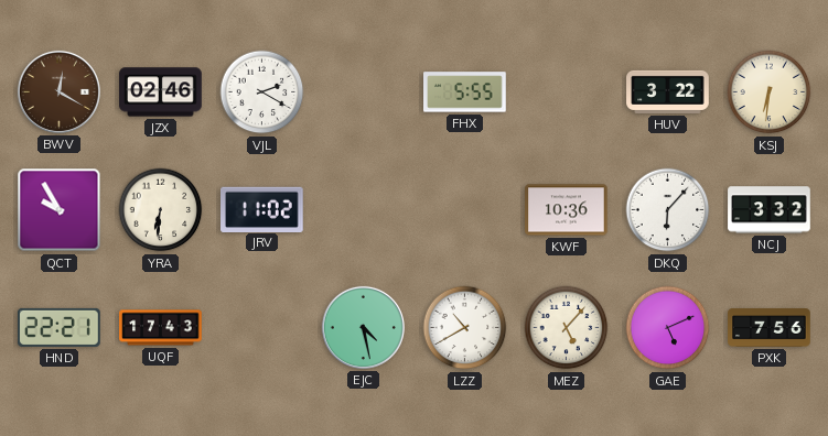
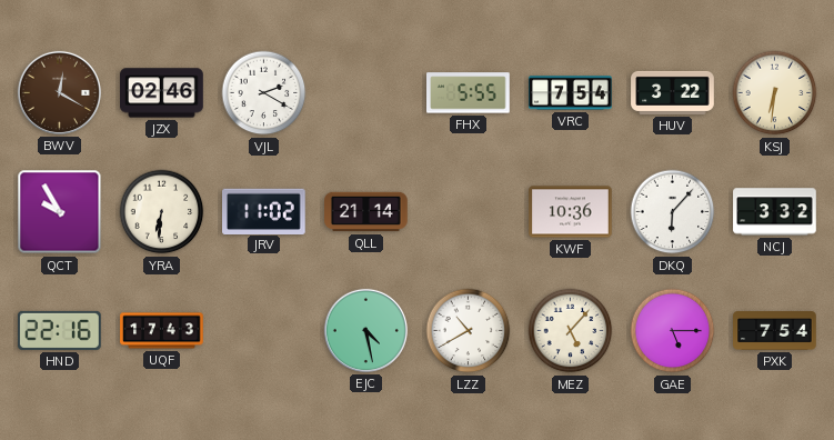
VRC: none -> 7:54
QLL: none -> 21:14
HND: 22:21 -> 22:16
GAE: 5:11 -> 5:15
PXK: 7:56 -> 7:54
